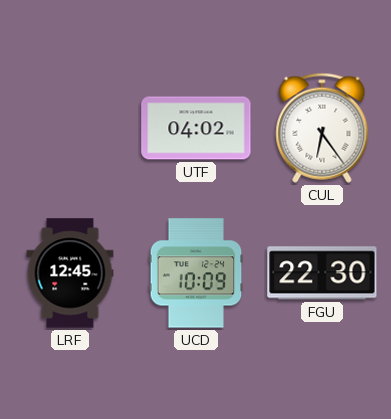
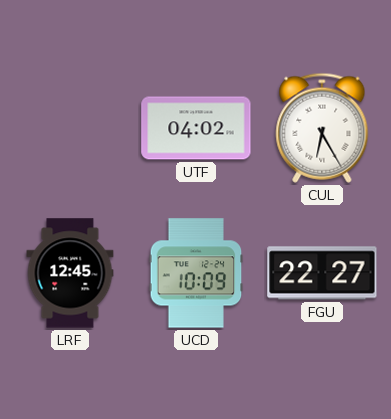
CUL: 6:24 -> 6:25
FGU: 22:30 -> 22:27
